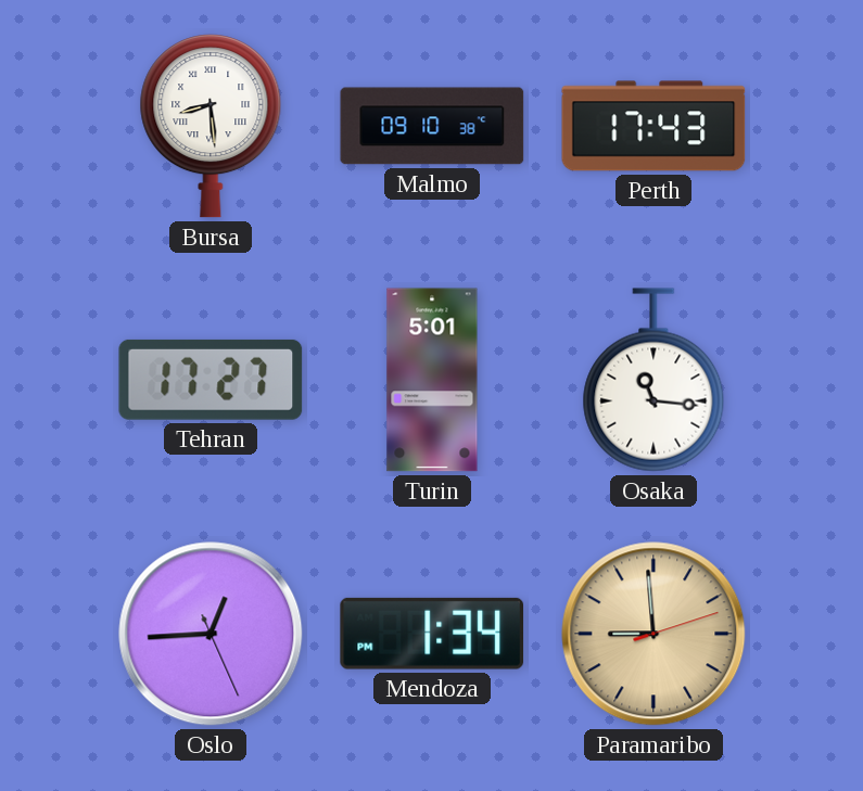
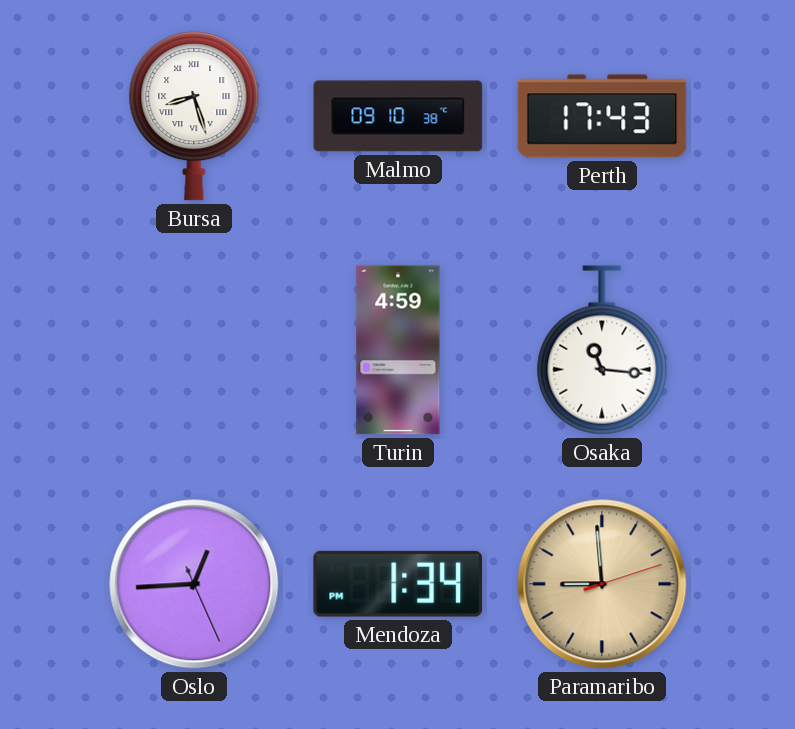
Bursa: 8:29 -> 8:27
Tehran: 17:27 -> none
Turin: 5:01 -> 4:59
